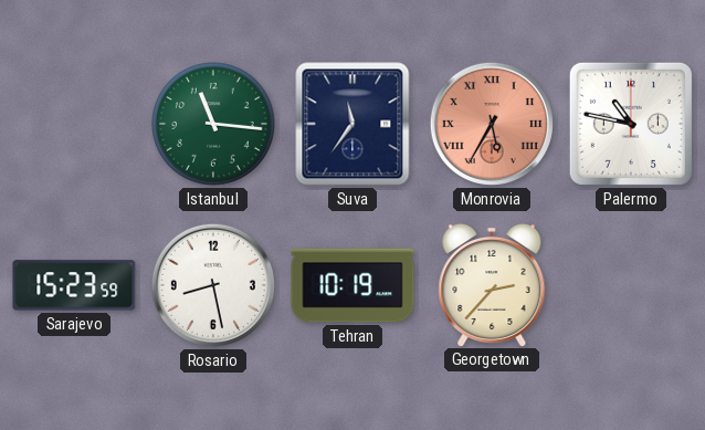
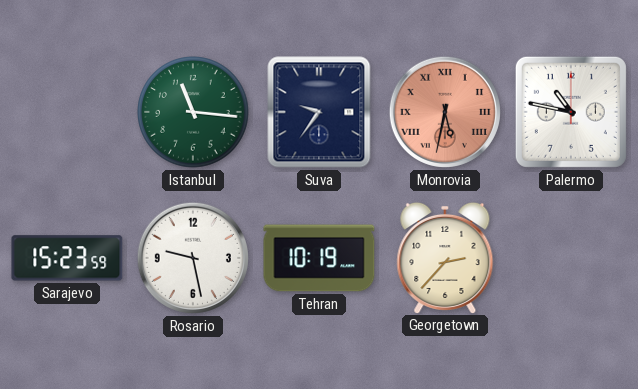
Suva: 11:36 -> 9:36
Monrovia: 5:35 -> 5:32
Rosario: 8:28 -> 9:28
